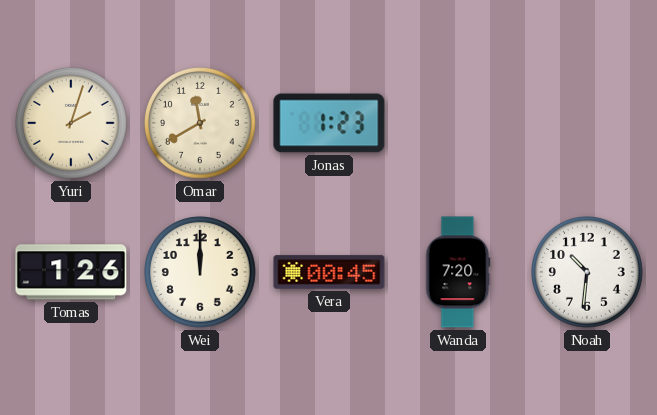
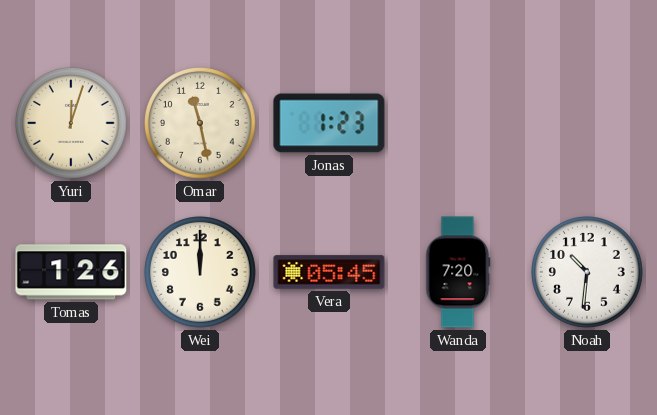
Yuri: 2:03 -> 12:03
Omar: 11:40 -> 11:28
Vera: 00:45 -> 05:45
